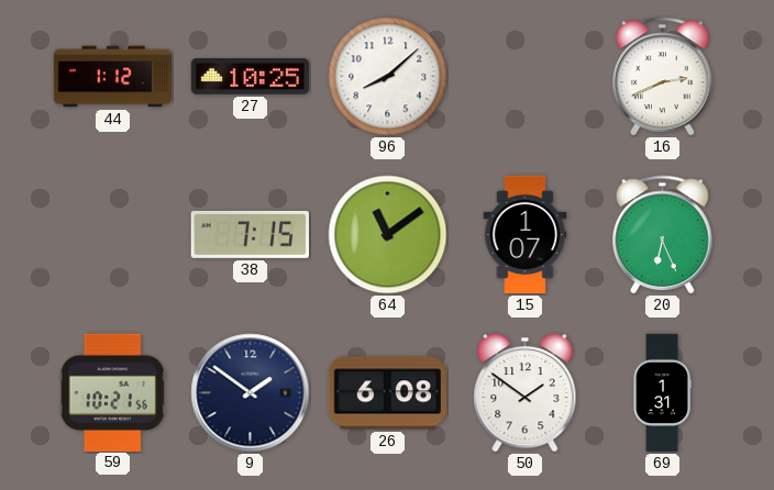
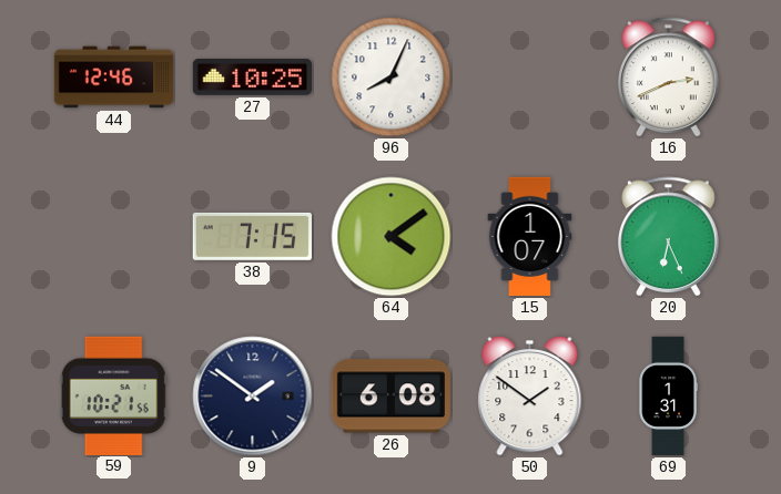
44: 1:12 -> 12:46
96: 8:08 -> 8:04
64: 11:09 -> 4:09
